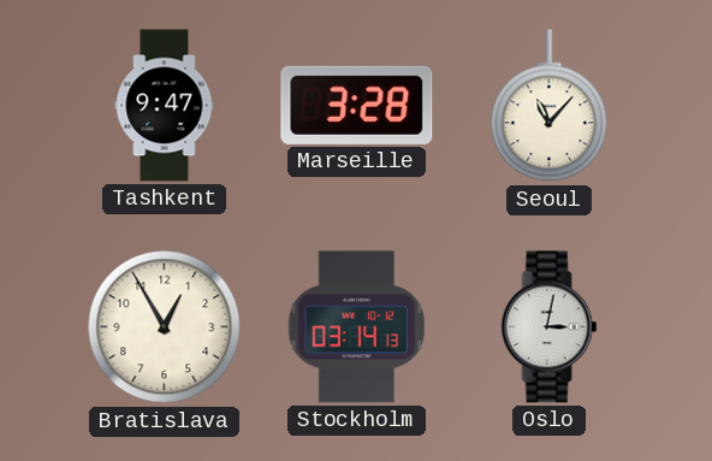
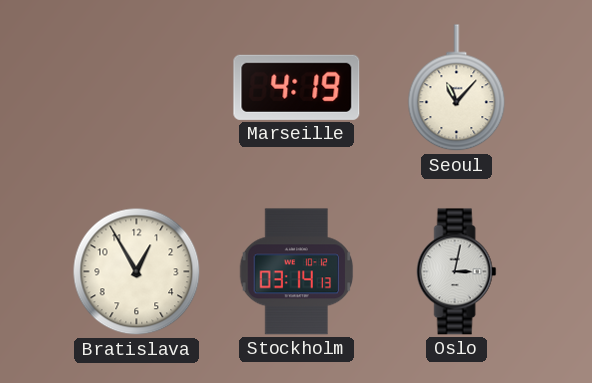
Tashkent: 9:47 -> none
Marseille: 3:28 -> 4:19
